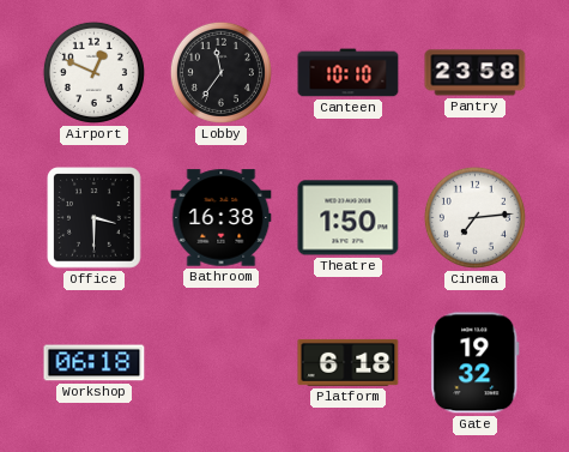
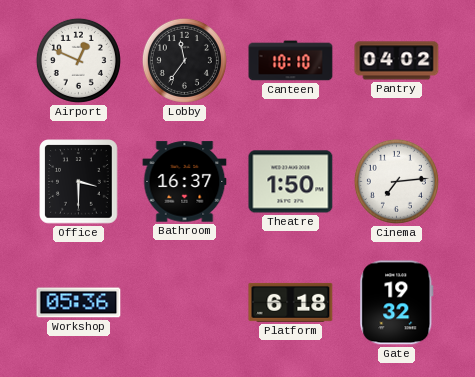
Pantry: 23:58 -> 04:02
Bathroom: 16:38 -> 16:37
Workshop: 06:18 -> 05:36
